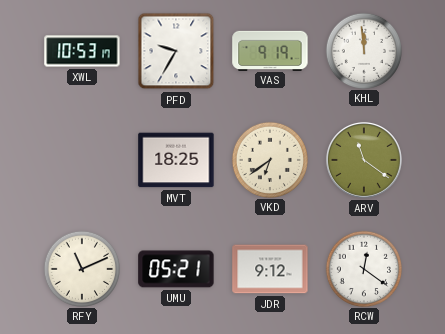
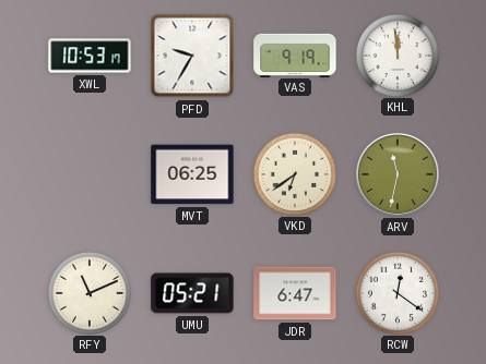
MVT: 18:25 -> 06:25
ARV: 11:21 -> 11:32
JDR: 9:12 -> 6:47
